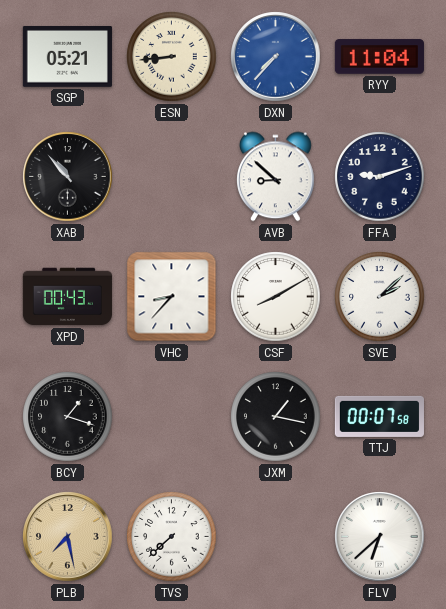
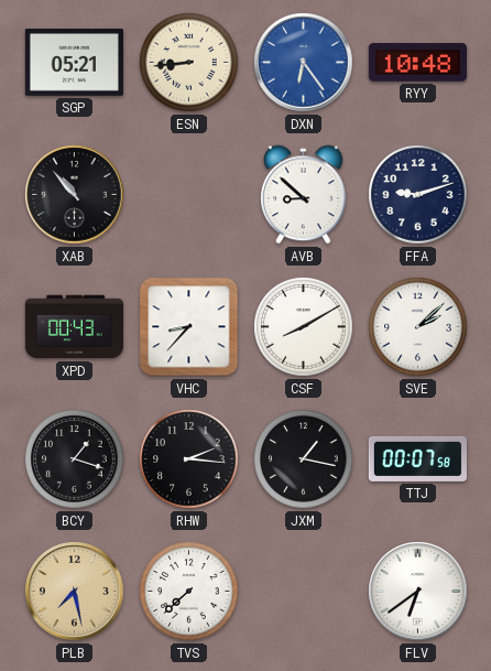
DXN: 7:37 -> 6:24
RYY: 11:04 -> 10:48
RHW: none -> 2:16
FLV: 6:38 -> 6:39
